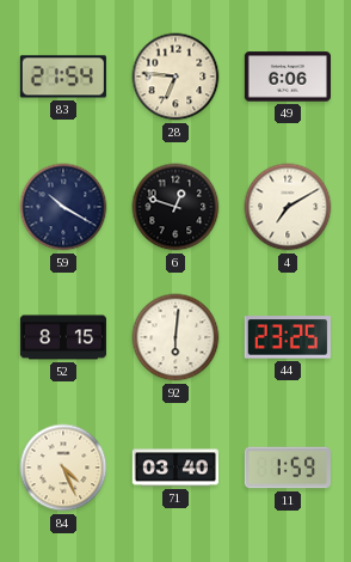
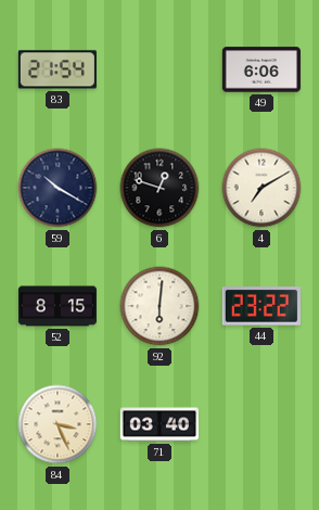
28: 6:46 -> none
44: 23:25 -> 23:22
84: 4:26 -> 3:26
11: 1:59 -> none
